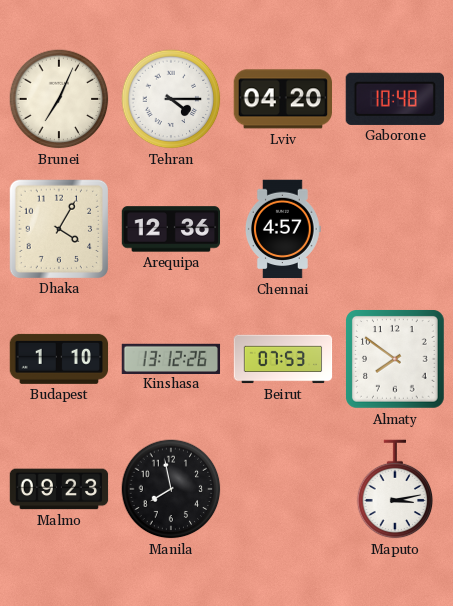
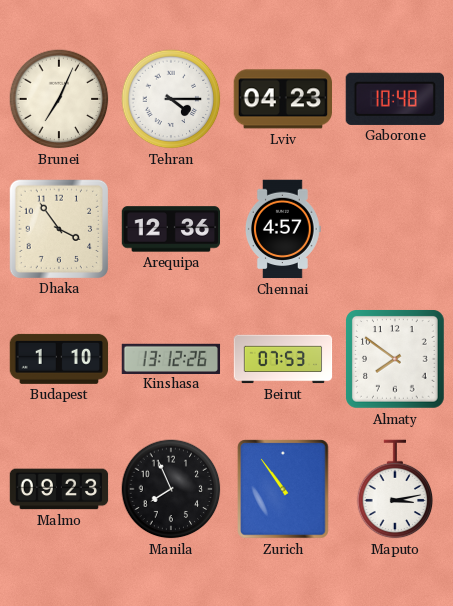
Lviv: 04:20 -> 04:23
Dhaka: 4:05 -> 3:54
Manila: 7:58 -> 7:56
Zurich: none -> 10:54
